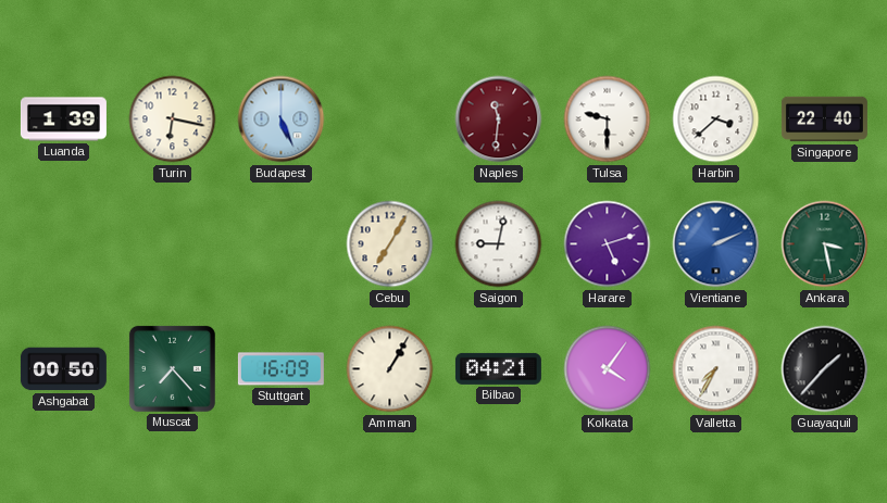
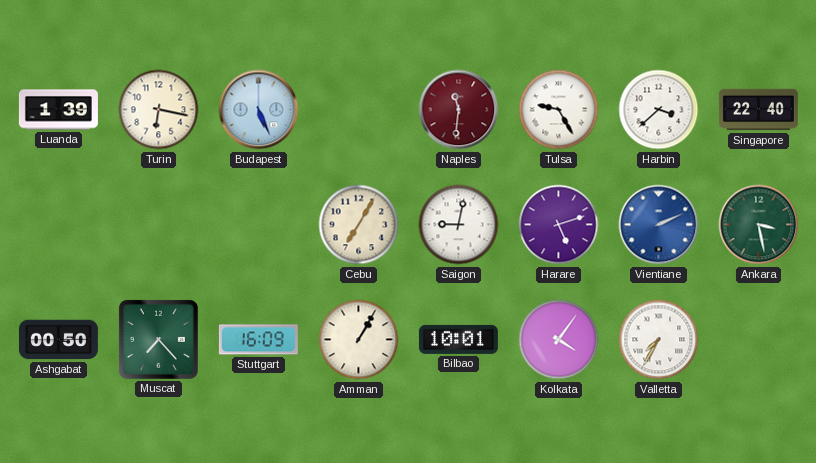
Tulsa: 9:30 -> 9:25
Bilbao: 04:21 -> 10:01
Guayaquil: 1:37 -> none
